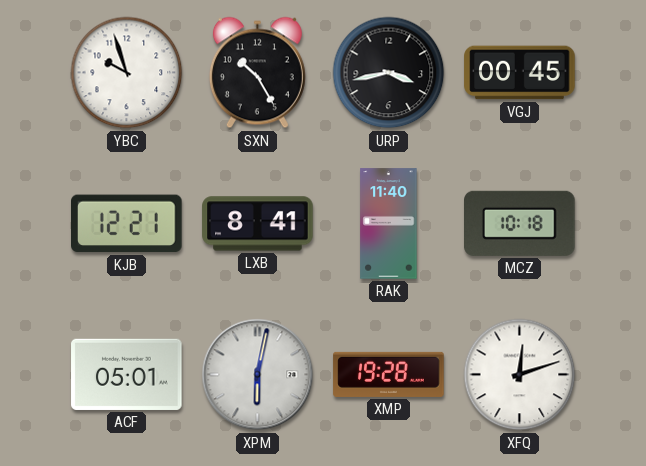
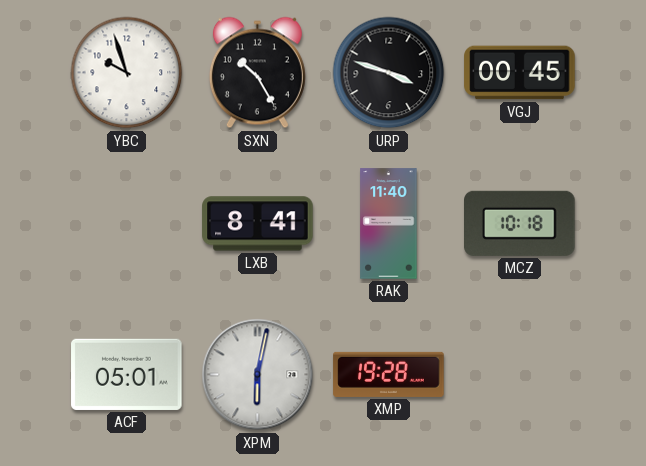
URP: 3:43 -> 3:48
KJB: 12:21 -> none
XFQ: 12:12 -> none
